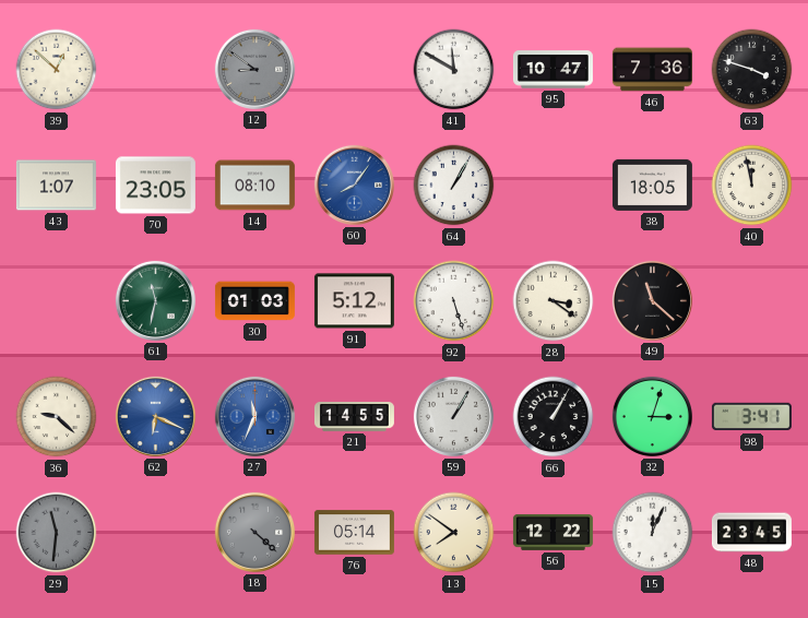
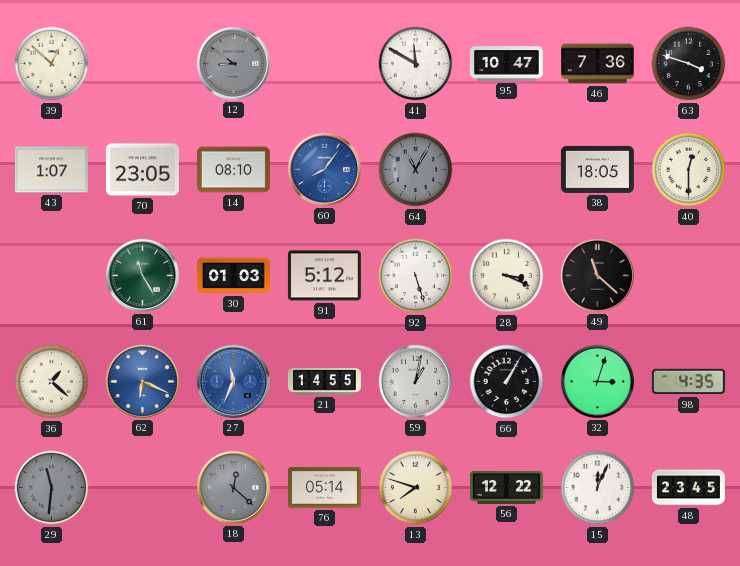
64: 1:05 -> 11:05
64 dial: white -> grey
40: 11:58 -> 12:30
61: 11:32 -> 11:25
28: 3:21 -> 3:19
36: 9:22 -> 1:22
59: 1:05 -> 1:02
98: 3:41 -> 4:35
18: 4:22 -> 12:22
13: 7:51 -> 7:48
